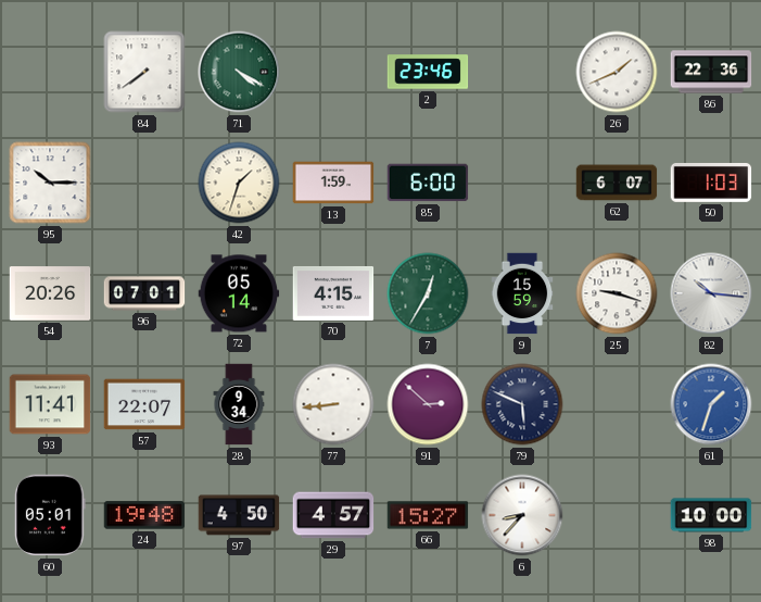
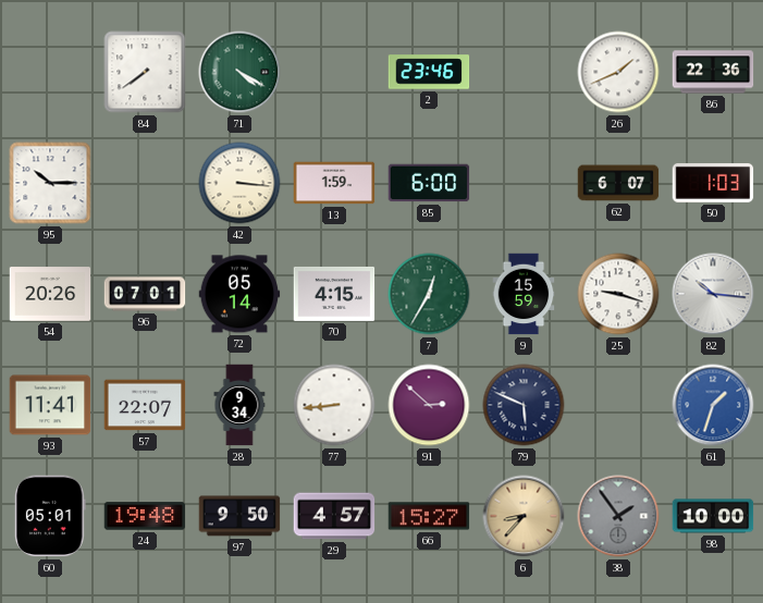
42: 1:33 -> 3:16
97: 4:50 -> 9:50
6 dial: white -> champagne
38: none -> 1:54
